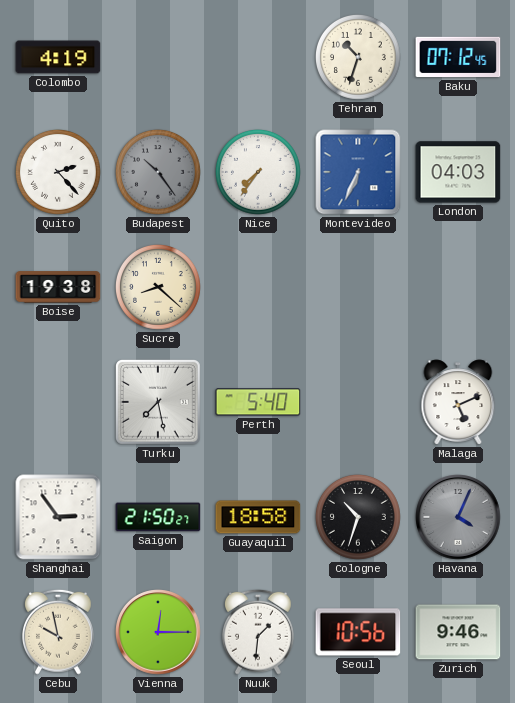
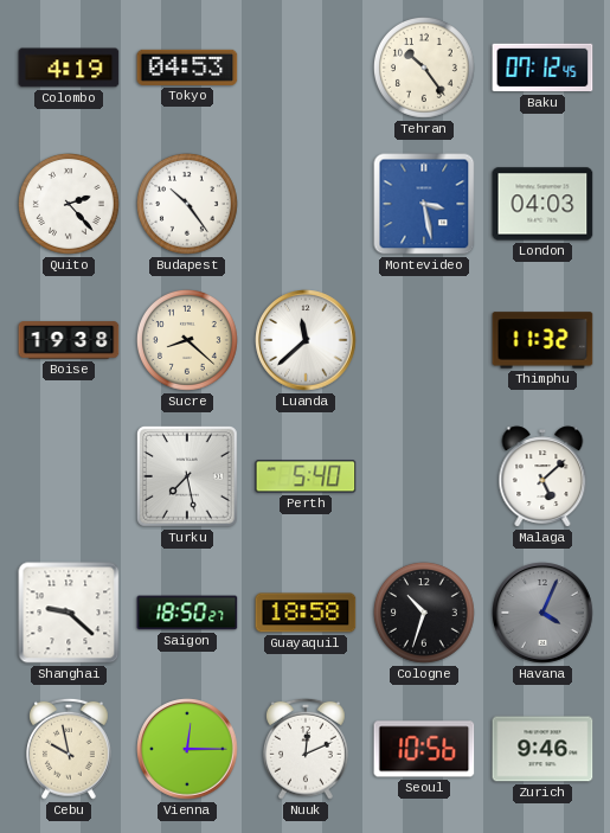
Tokyo: none -> 04:53
Tehran: 10:33 -> 10:24
Budapest dial: grey -> white
Nice: 7:36 -> none
Montevideo: 6:34 -> 3:28
Luanda: none -> 11:38
Thimphu: none -> 11:32
Malaga: 5:11 -> 5:08
Shanghai: 2:54 -> 9:22
Saigon: 21:50 -> 18:50
Nuuk: 1:31 -> 12:11
